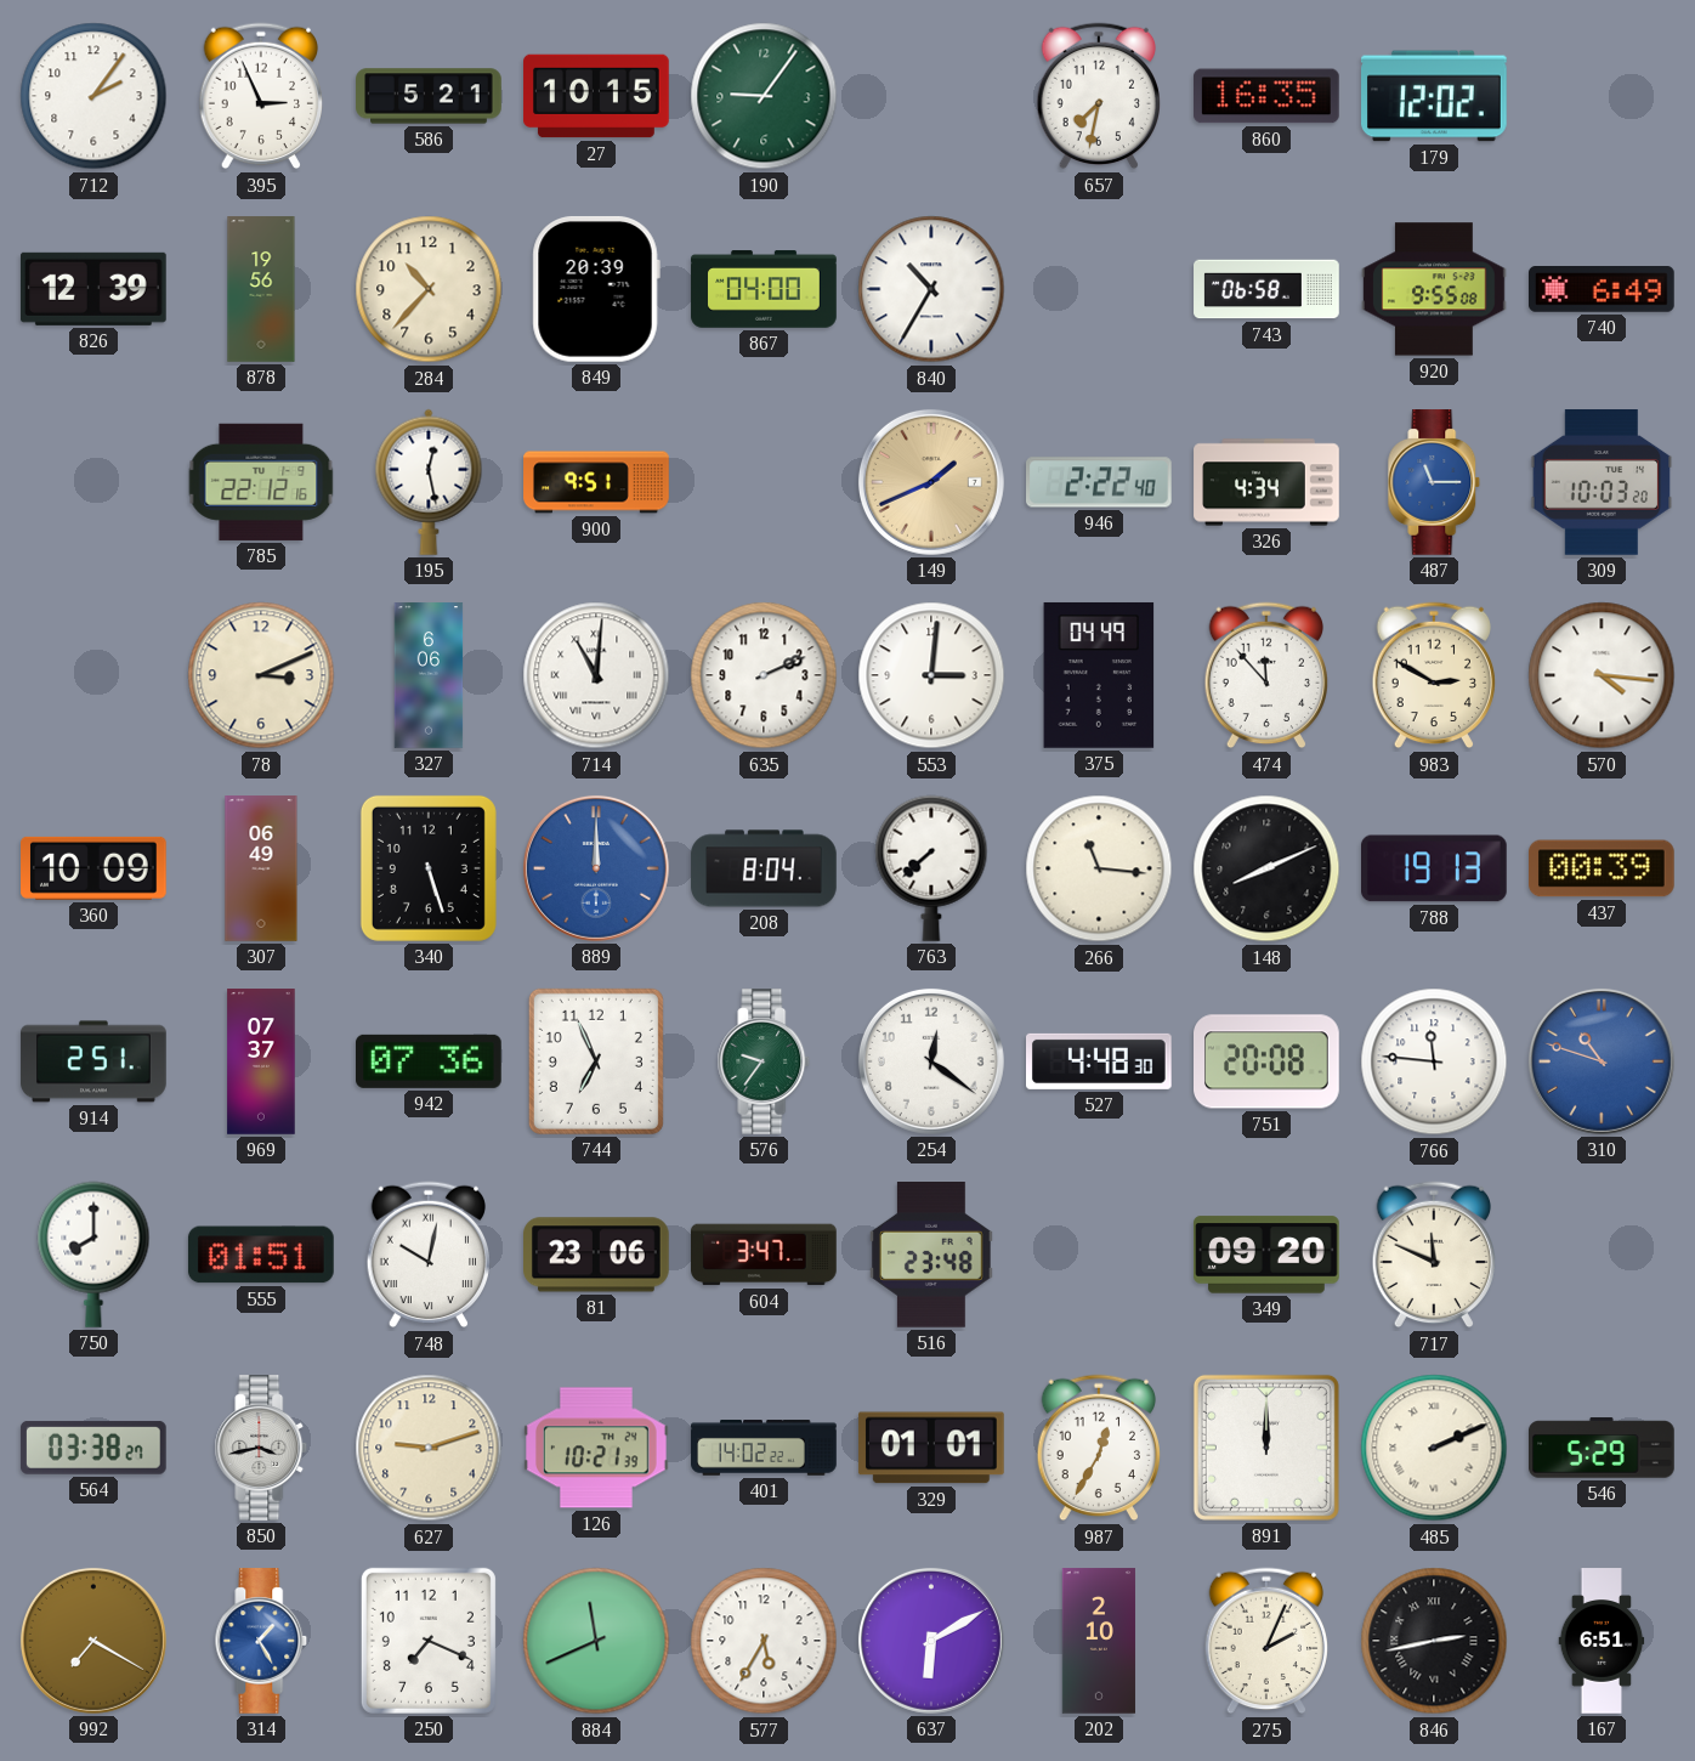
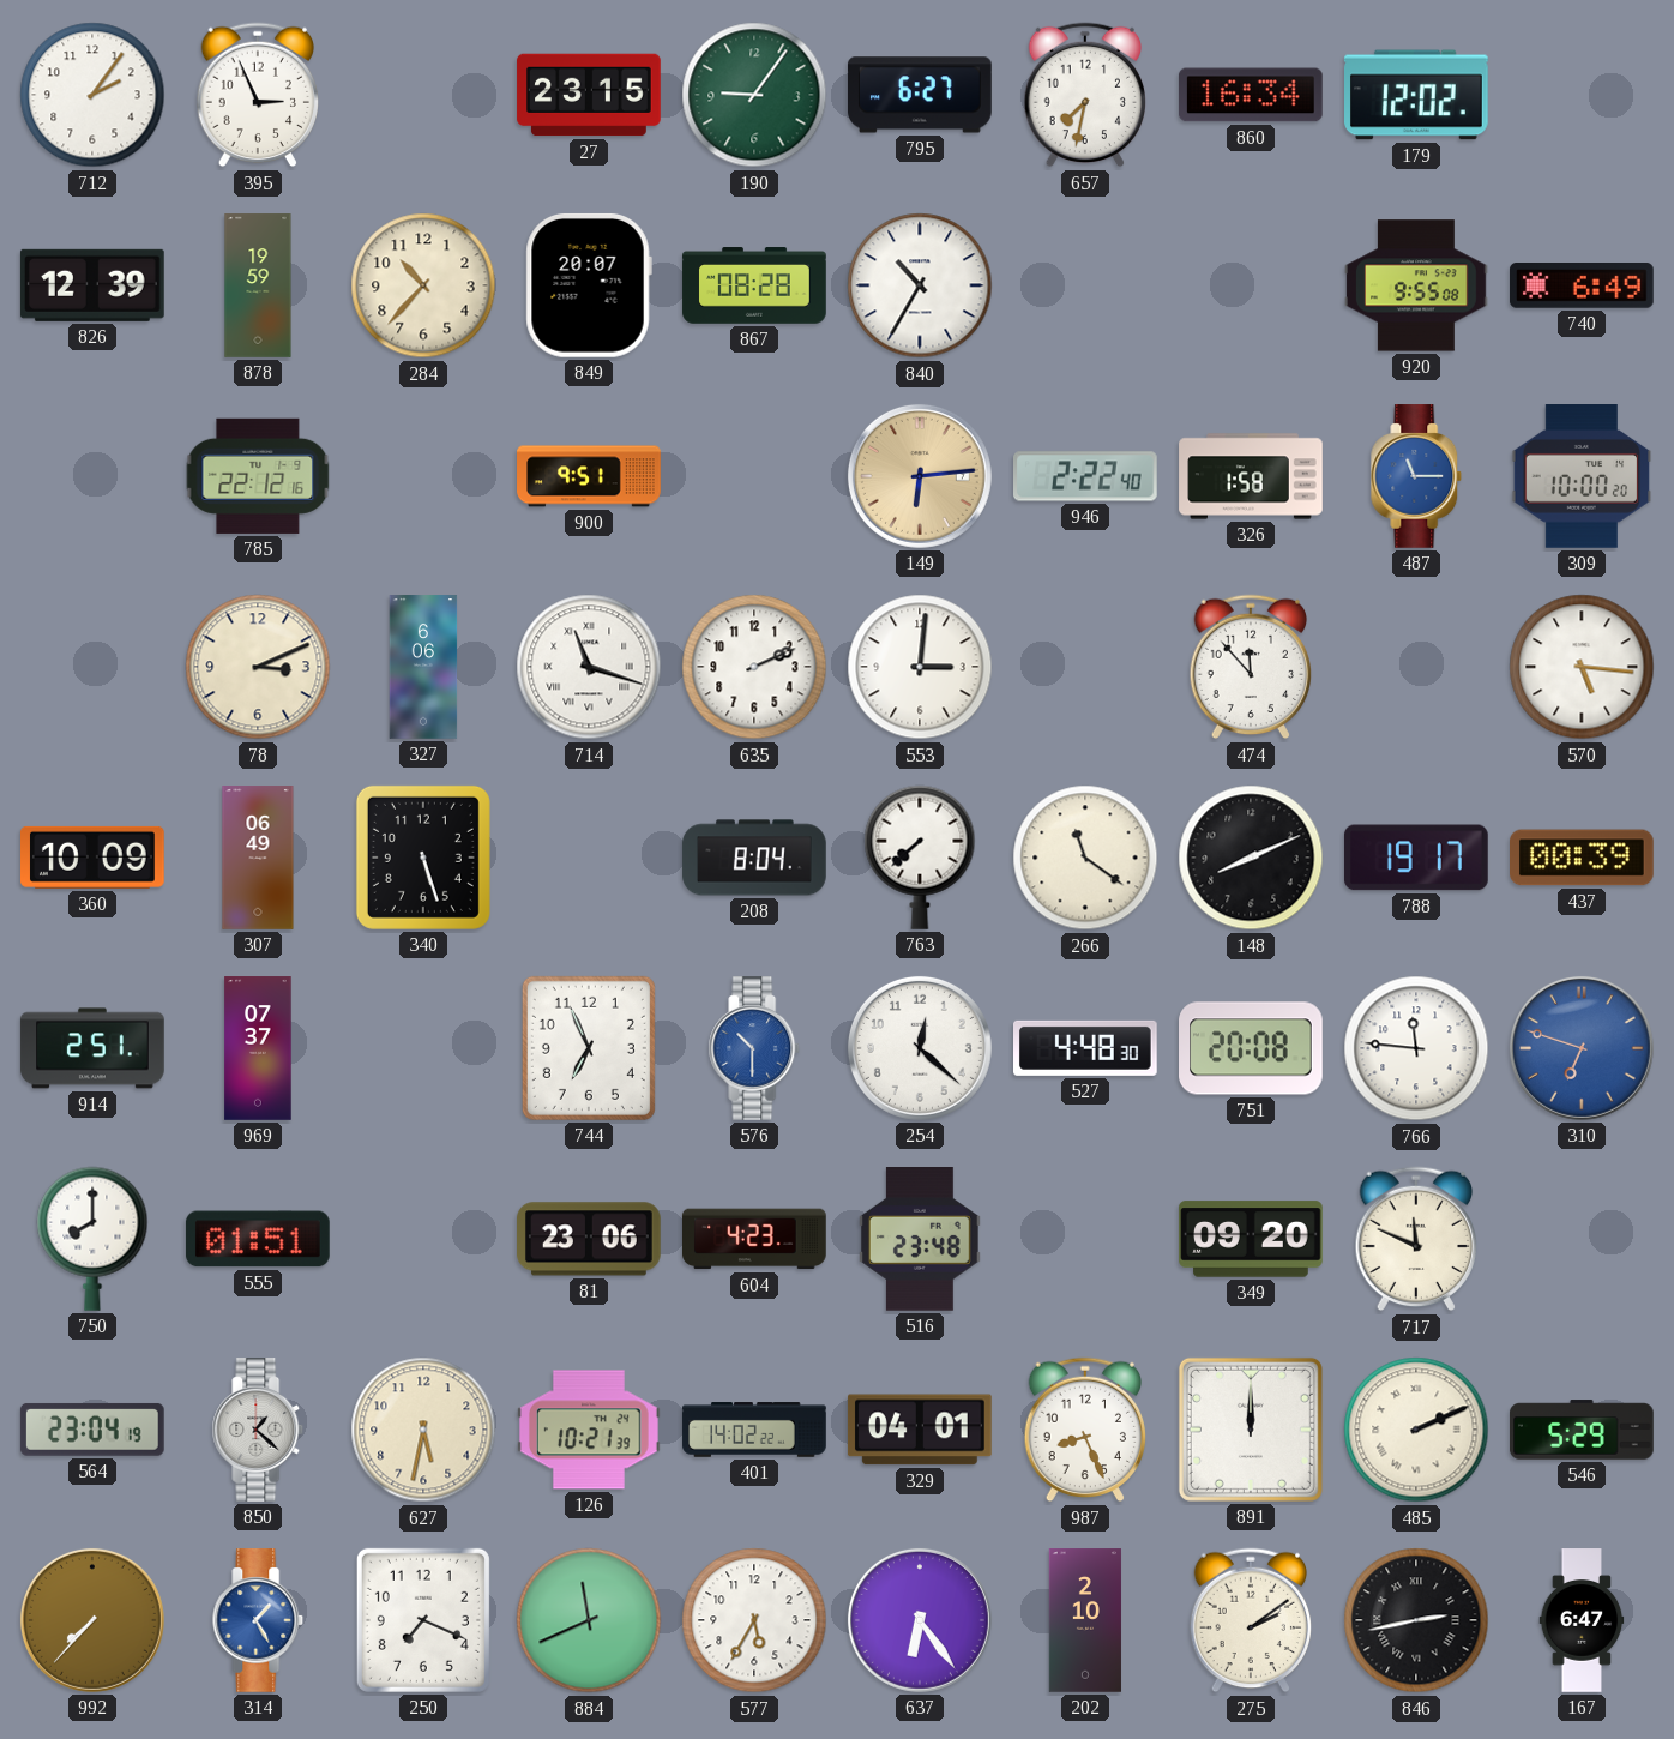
586: 5:21 -> none
27: 10:15 -> 23:15
795: none -> 6:27
860: 16:35 -> 16:34
878: 19:56 -> 19:59
849: 20:39 -> 20:07
867: 04:00 -> 08:28
743: 06:58 -> none
195: 12:28 -> none
149: 1:41 -> 6:14
326: 4:34 -> 1:58
309: 10:03 -> 10:00
714: 11:01 -> 11:18
375: 04:49 -> none
983: 2:50 -> none
570: 4:16 -> 5:16
889: 12:00 -> none
266: 11:16 -> 11:21
788: 19:13 -> 19:17
942: 07:36 -> none
576: 9:36 -> 10:30
576 dial: green -> blue
254: 12:21 -> 12:22
310: 10:48 -> 6:48
748: 10:02 -> none
604: 3:47 -> 4:23
564: 03:38 -> 23:04
850: 3:43 -> 1:22
627: 9:12 -> 5:32
329: 01:01 -> 04:01
987: 12:35 -> 8:26
992: 7:20 -> 7:37
637: 6:10 -> 6:24
275: 2:04 -> 2:09
167: 6:51 -> 6:47
